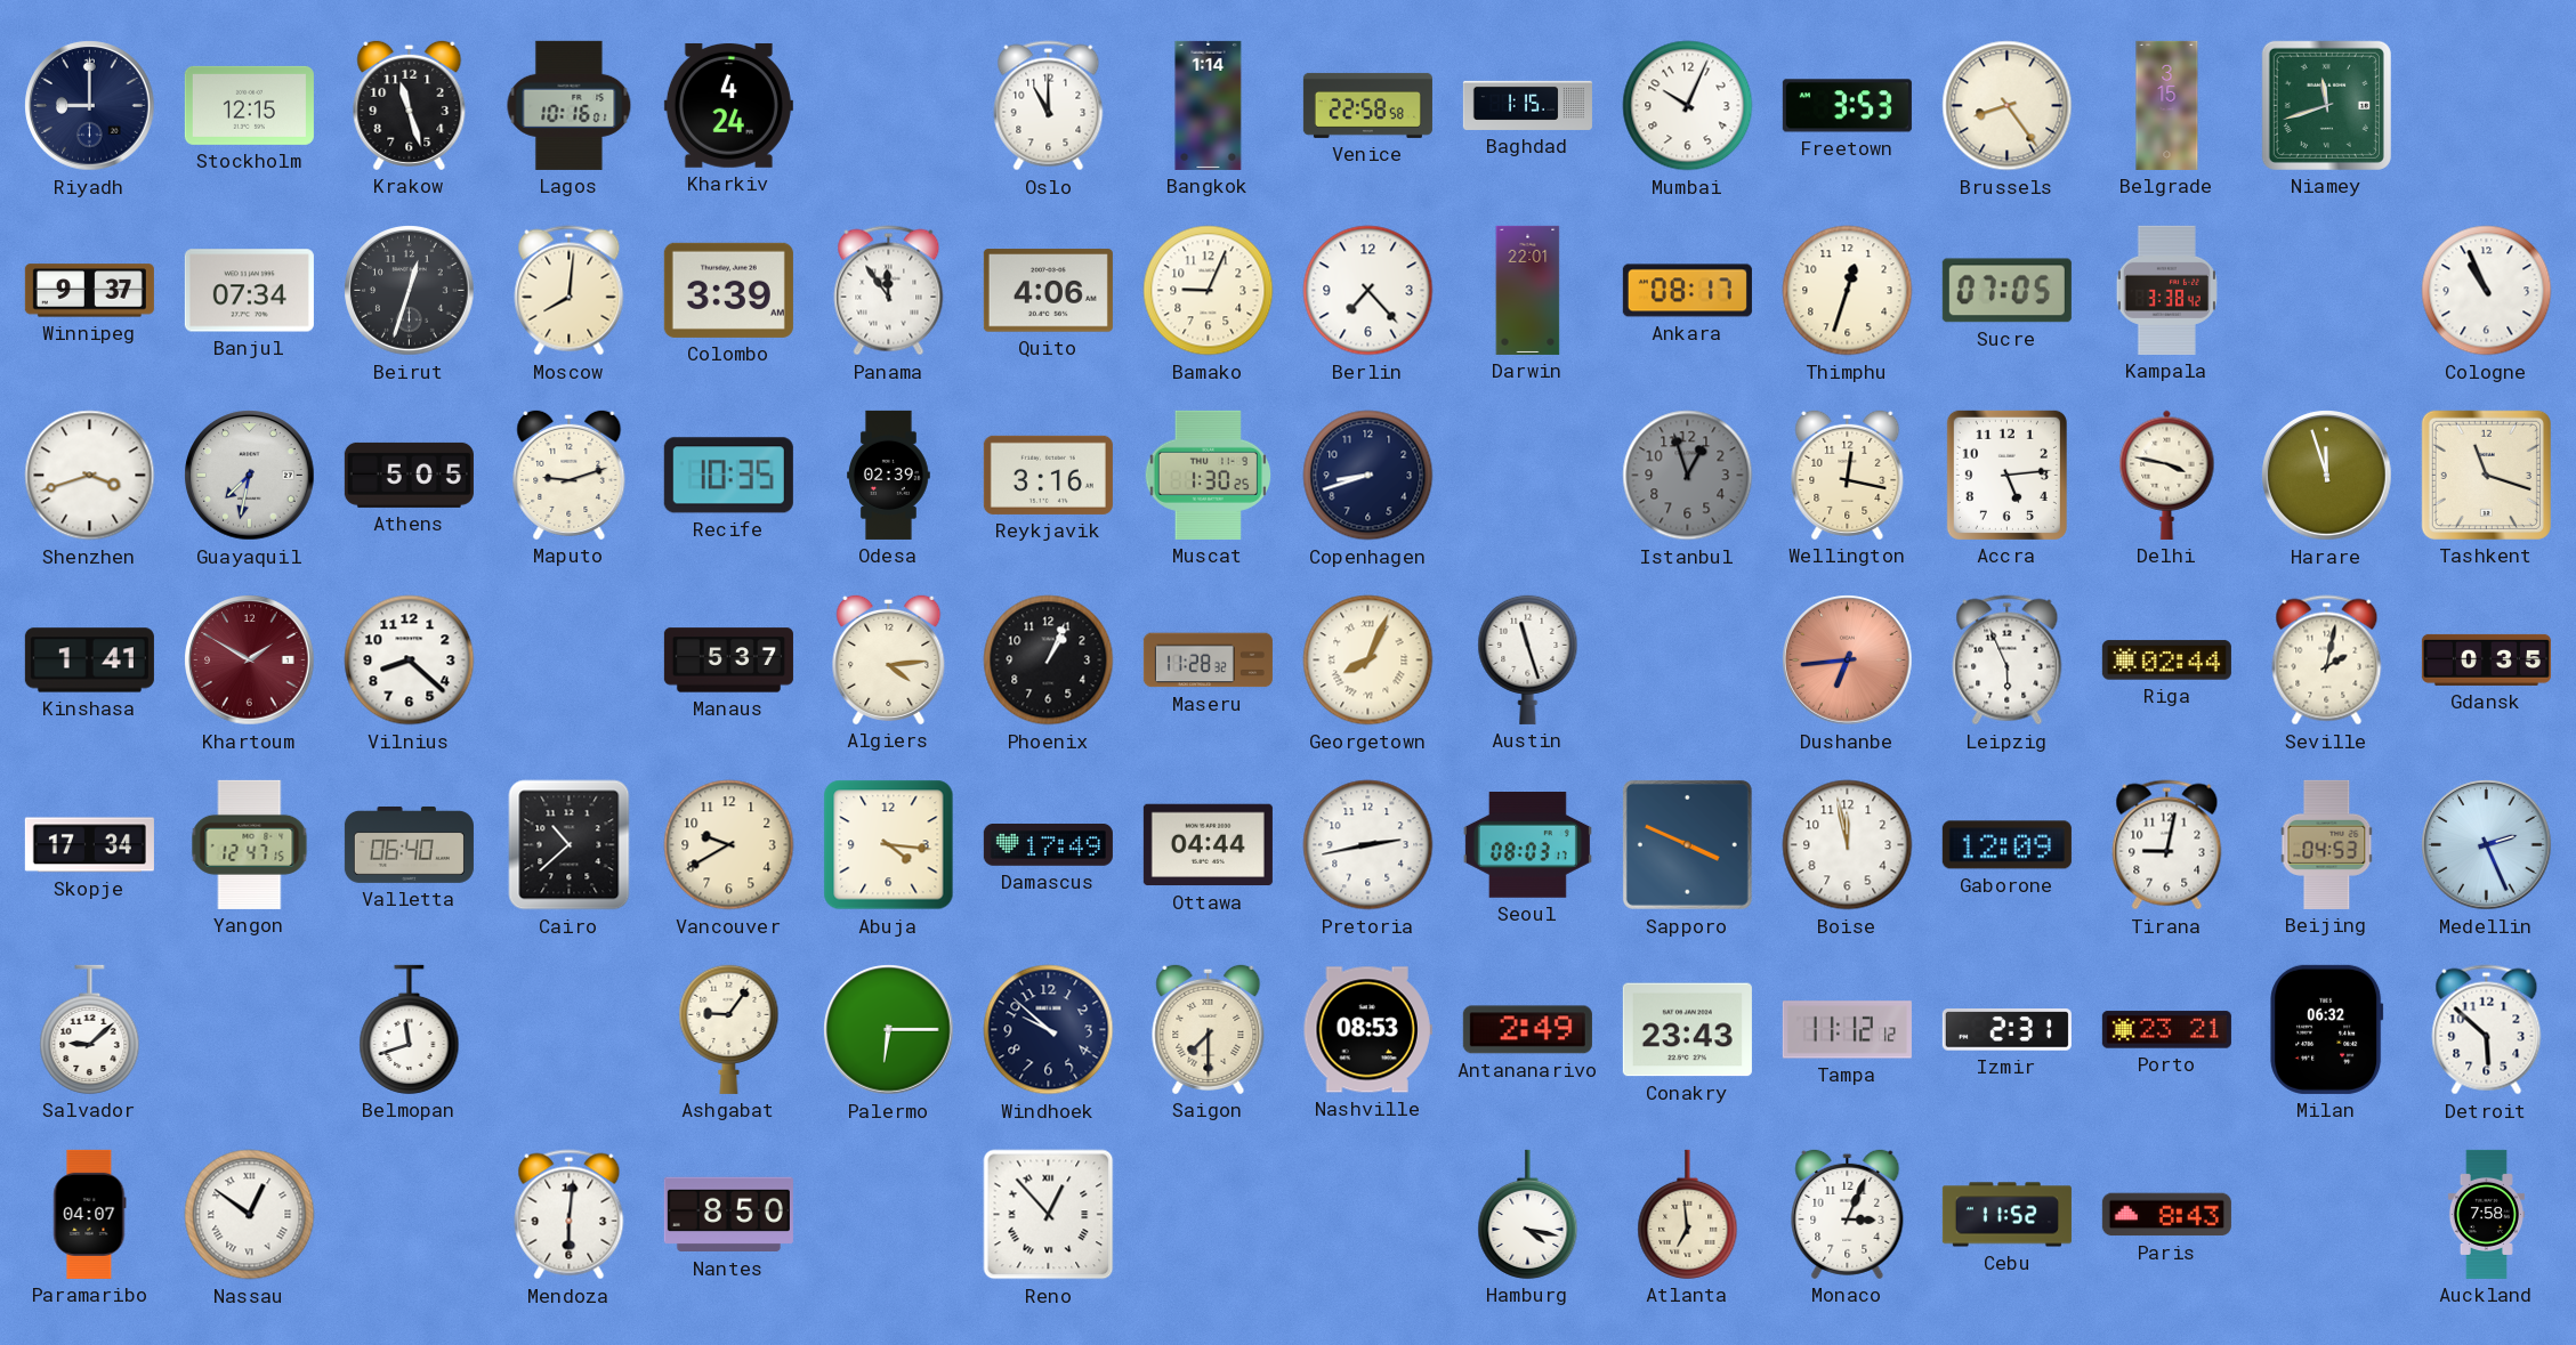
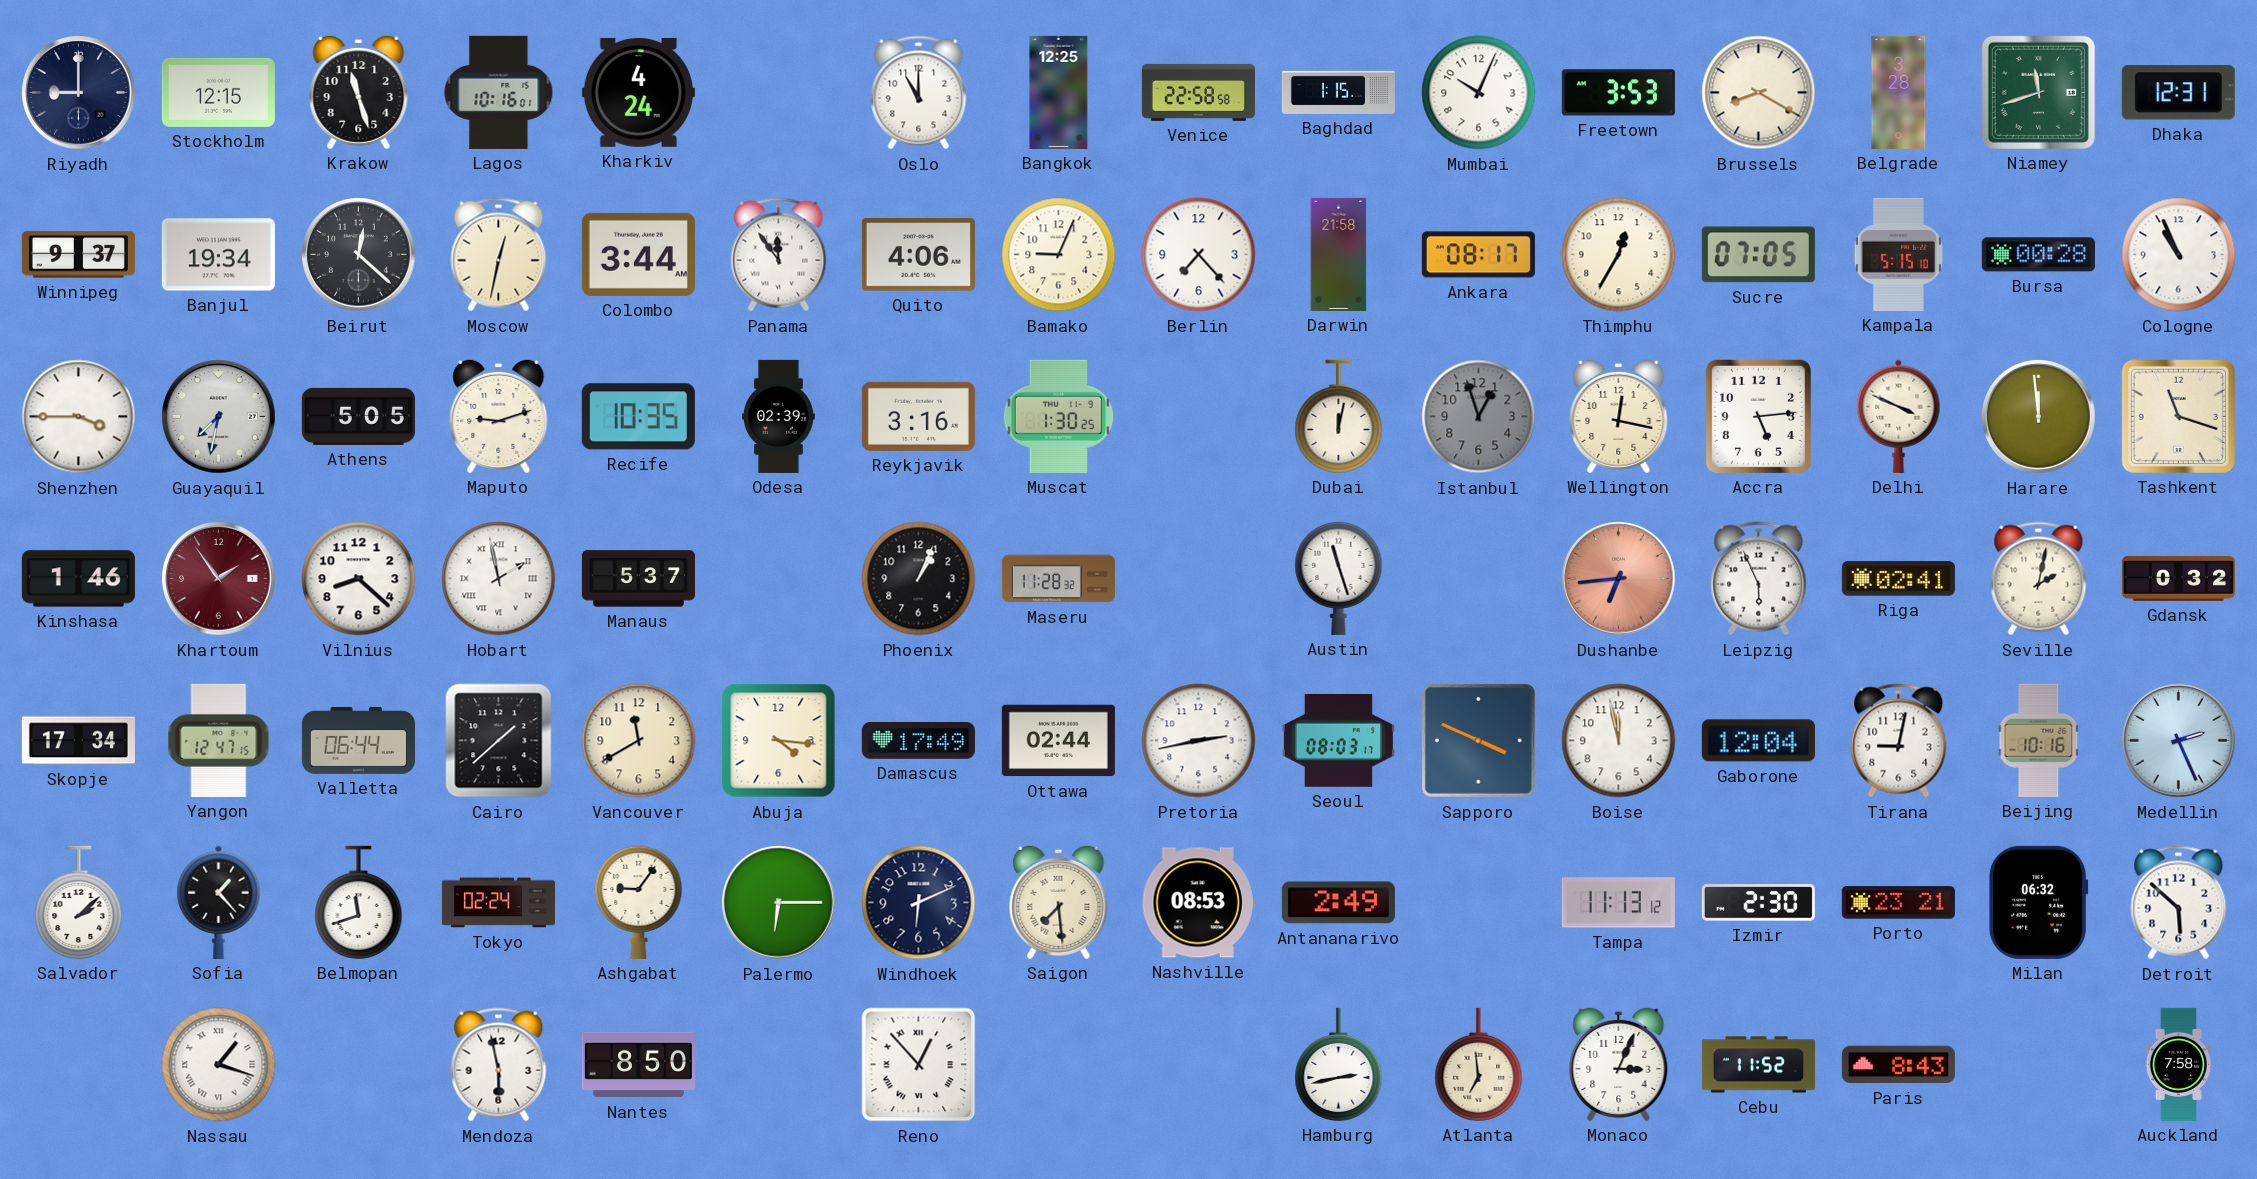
Bangkok: 1:14 -> 12:25
Brussels: 8:24 -> 8:20
Belgrade: 3:15 -> 3:28
Dhaka: none -> 12:31
Banjul: 07:34 -> 19:34
Beirut: 12:33 -> 12:22
Moscow: 8:01 -> 12:32
Colombo: 3:39 -> 3:44
Darwin: 22:01 -> 21:58
Thimphu: 12:33 -> 12:35
Kampala: 3:38 -> 5:15
Bursa: none -> 00:28
Shenzhen: 3:42 -> 3:45
Copenhagen: 8:42 -> none
Dubai: none -> 12:02
Delhi: 3:47 -> 3:49
Harare: 11:57 -> 11:59
Kinshasa: 1:41 -> 1:46
Khartoum: 1:50 -> 1:54
Hobart: none -> 1:58
Algiers: 4:14 -> none
Georgetown: 8:04 -> none
Riga: 02:44 -> 02:41
Gdansk: 0:35 -> 0:32
Valletta: 06:40 -> 06:44
Cairo: 10:38 -> 1:38
Vancouver: 9:40 -> 11:40
Ottawa: 04:44 -> 02:44
Gaborone: 12:09 -> 12:04
Beijing: 04:53 -> 10:16
Salvador: 9:08 -> 2:08
Sofia: none -> 1:23
Tokyo: none -> 02:24
Windhoek: 9:52 -> 6:11
Saigon: 7:30 -> 7:29
Conakry: 23:43 -> none
Tampa: 11:12 -> 11:13
Izmir: 2:31 -> 2:30
Paramaribo: 04:07 -> none
Nassau: 12:51 -> 1:18
Mendoza: 6:01 -> 5:58
Hamburg: 4:17 -> 2:43
